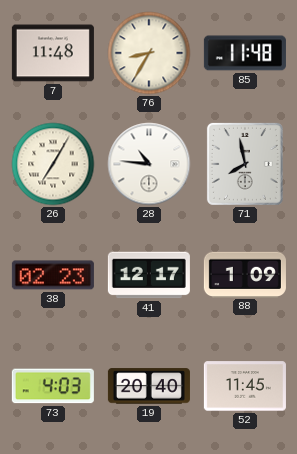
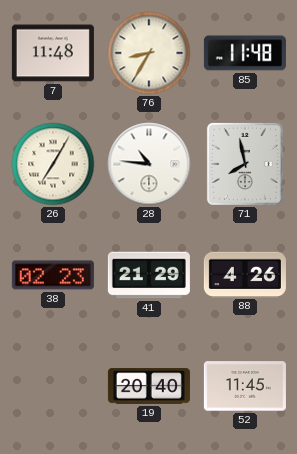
41: 12:17 -> 21:29
88: 1:09 -> 4:26
73: 4:03 -> none
